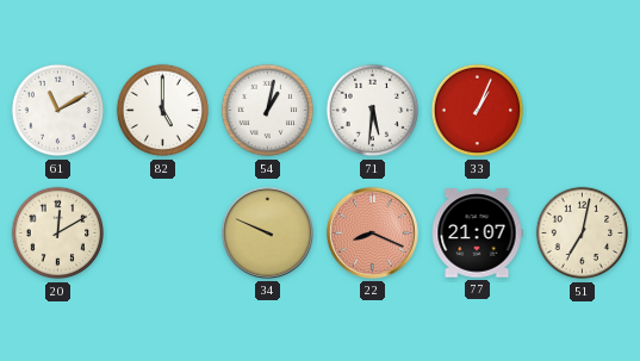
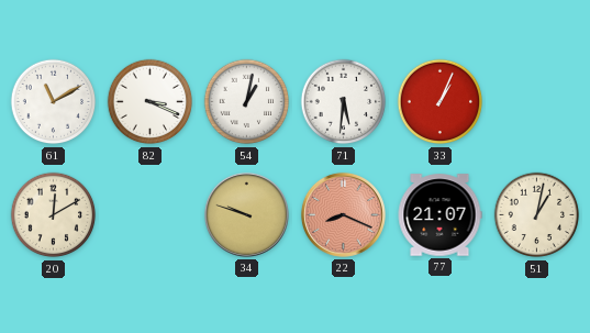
82: 5:00 -> 3:19
34: 9:49 -> 9:48
51: 7:02 -> 1:02
